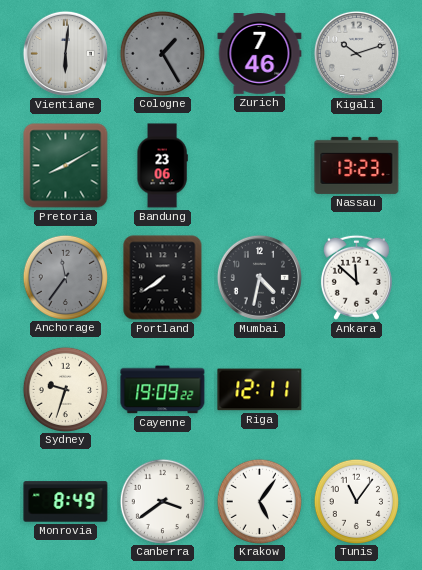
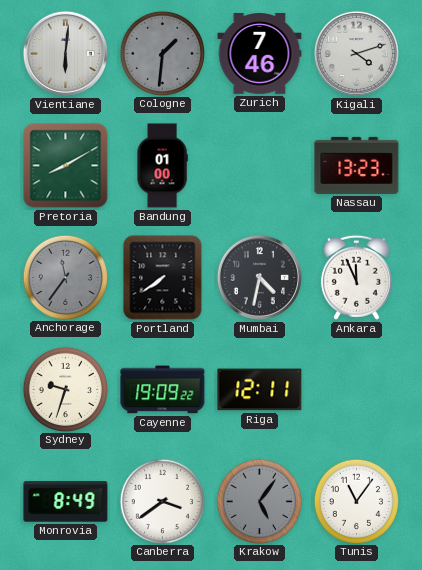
Cologne: 1:25 -> 1:31
Kigali: 10:12 -> 4:12
Bandung: 23:06 -> 01:00
Ankara: 11:52 -> 11:56
Krakow dial: white -> grey
